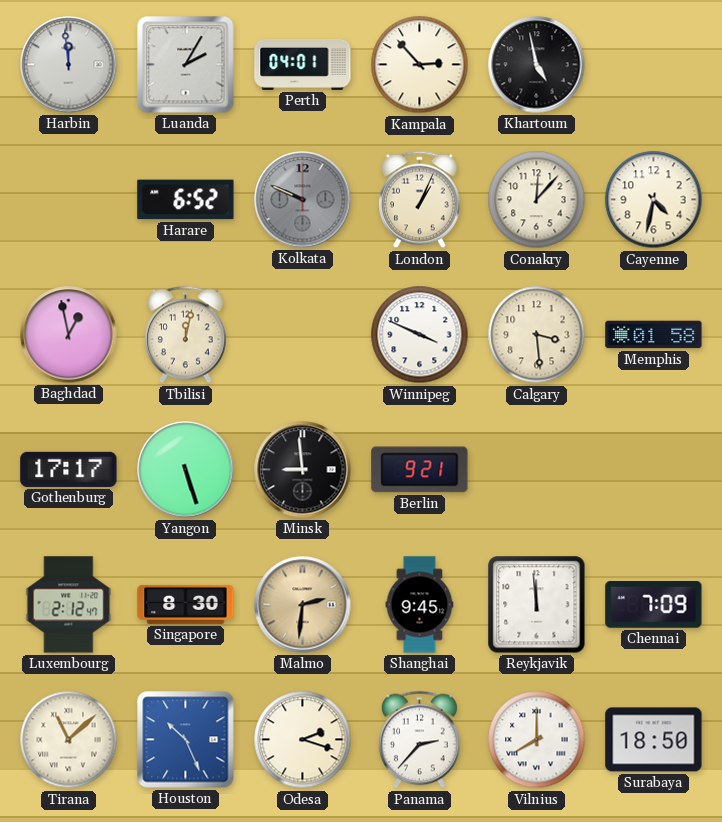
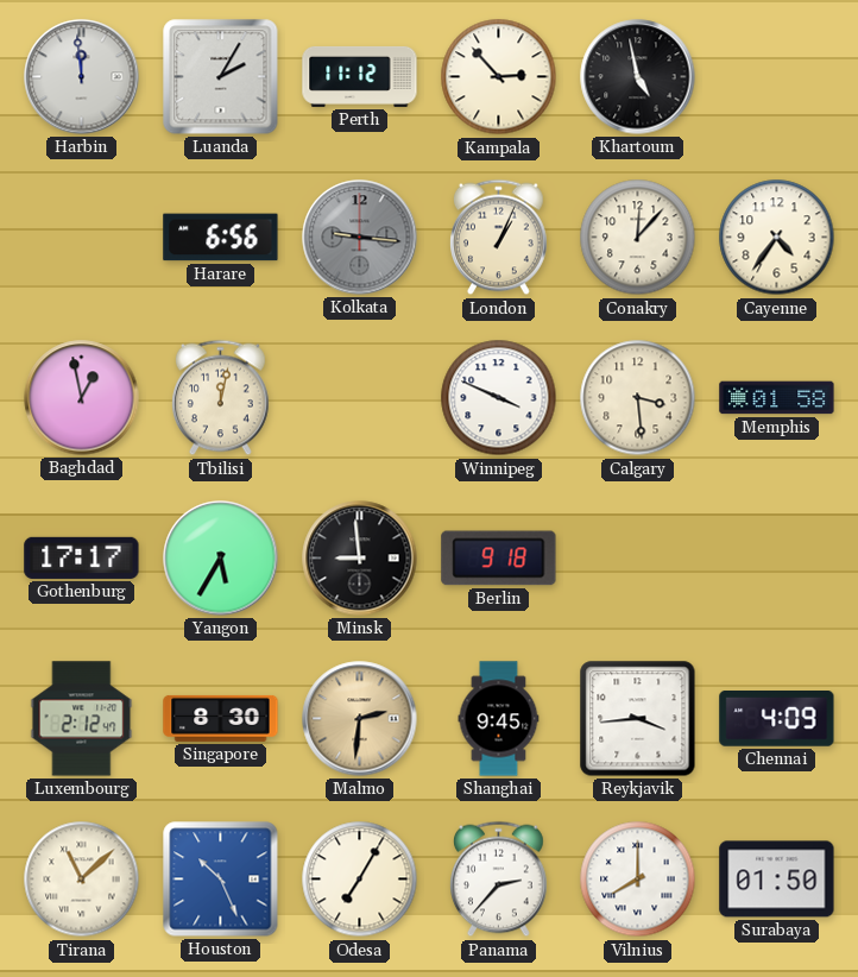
Perth: 04:01 -> 11:12
Harare: 6:52 -> 6:56
Kolkata: 9:49 -> 9:16
Cayenne: 4:32 -> 4:36
Yangon: 5:27 -> 5:35
Berlin: 9:21 -> 9:18
Reykjavik: 11:59 -> 3:44
Chennai: 7:09 -> 4:09
Odesa: 2:18 -> 7:05
Surabaya: 18:50 -> 01:50
